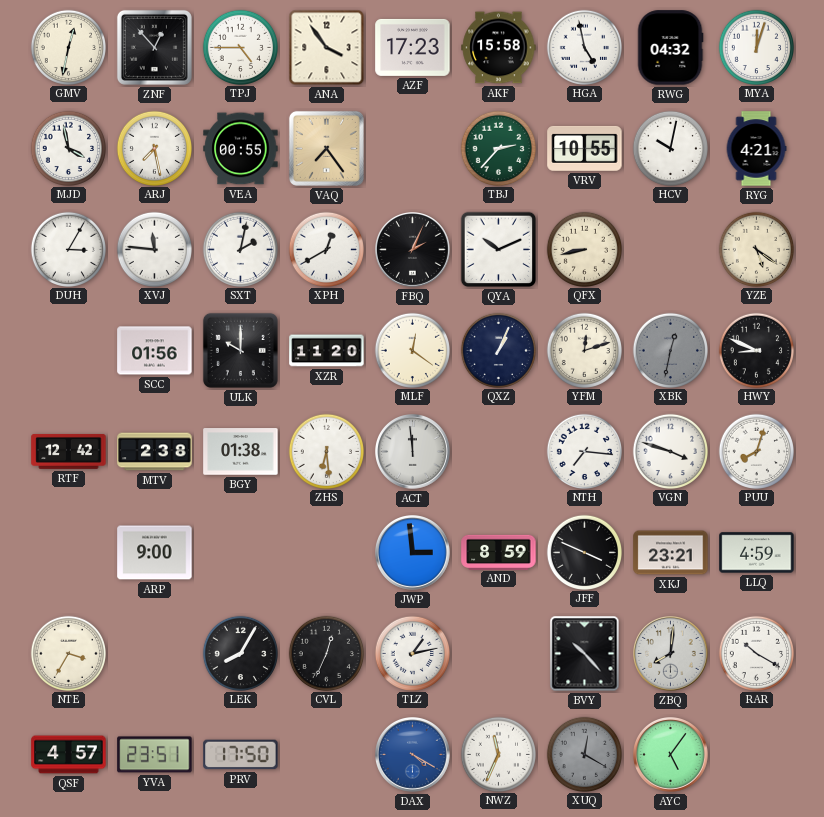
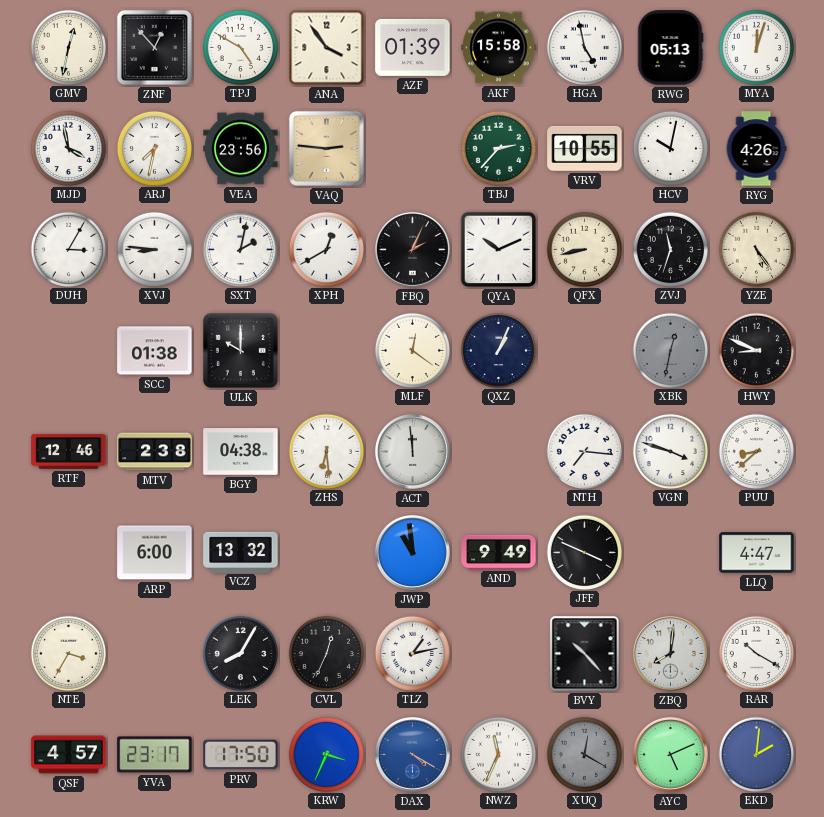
TPJ: 4:45 -> 4:50
AZF: 17:23 -> 01:39
RWG: 04:32 -> 05:13
ARJ: 7:28 -> 7:32
VEA: 00:55 -> 23:56
VAQ: 7:24 -> 2:46
RYG: 4:21 -> 4:26
XVJ: 11:46 -> 8:46
ZVJ: none -> 11:33
YZE: 5:21 -> 5:24
SCC: 01:56 -> 01:38
XZR: 11:20 -> none
YFM: 12:12 -> none
RTF: 12:42 -> 12:46
BGY: 01:38 -> 04:38
PUU: 8:03 -> 8:38
ARP: 9:00 -> 6:00
VCZ: none -> 13:32
JWP: 2:59 -> 10:59
AND: 8:59 -> 9:49
XKJ: 23:21 -> none
LLQ: 4:59 -> 4:47
YVA: 23:51 -> 23:17
KRW: none -> 3:34
AYC: 5:06 -> 5:11
EKD: none -> 2:01
